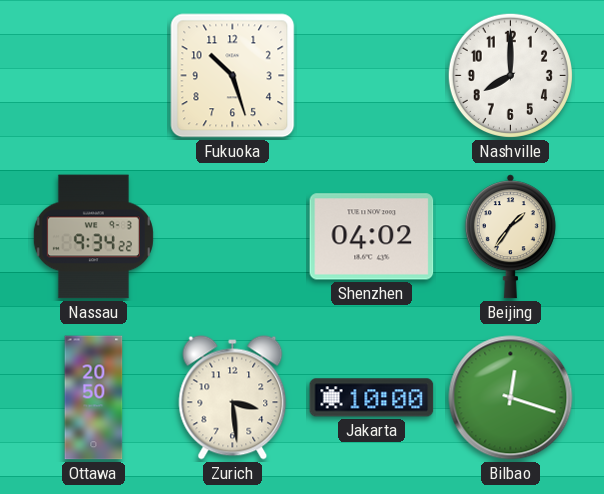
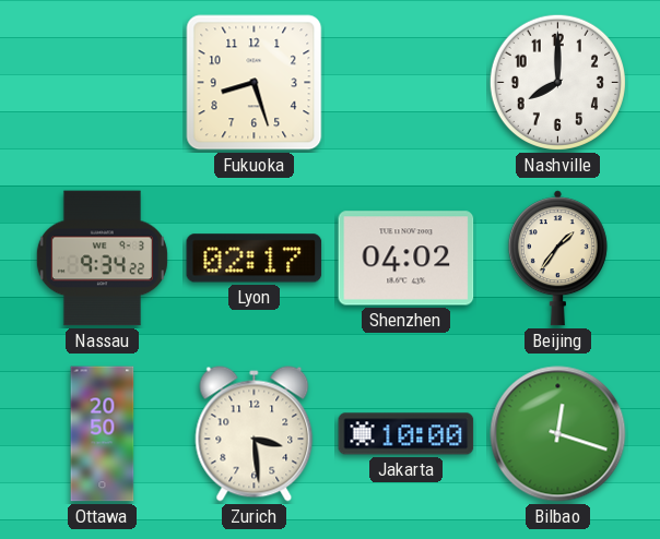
Fukuoka: 10:27 -> 8:27
Lyon: none -> 02:17
